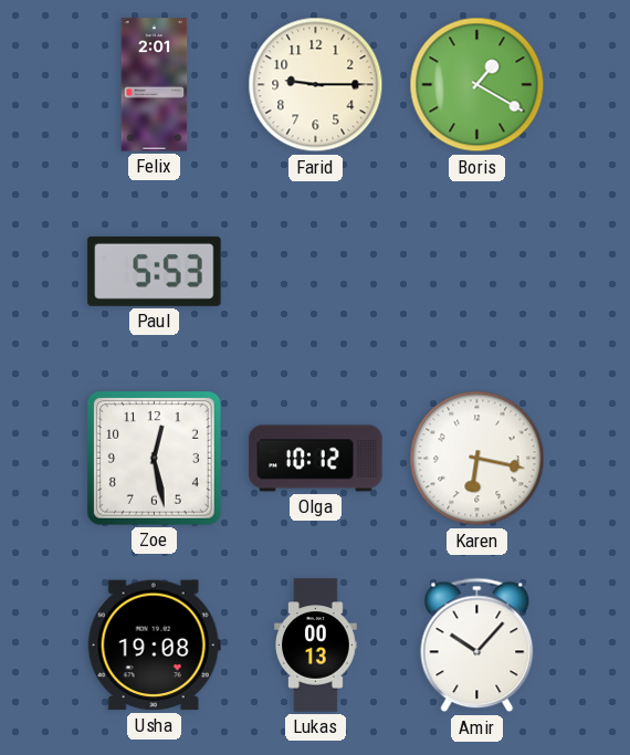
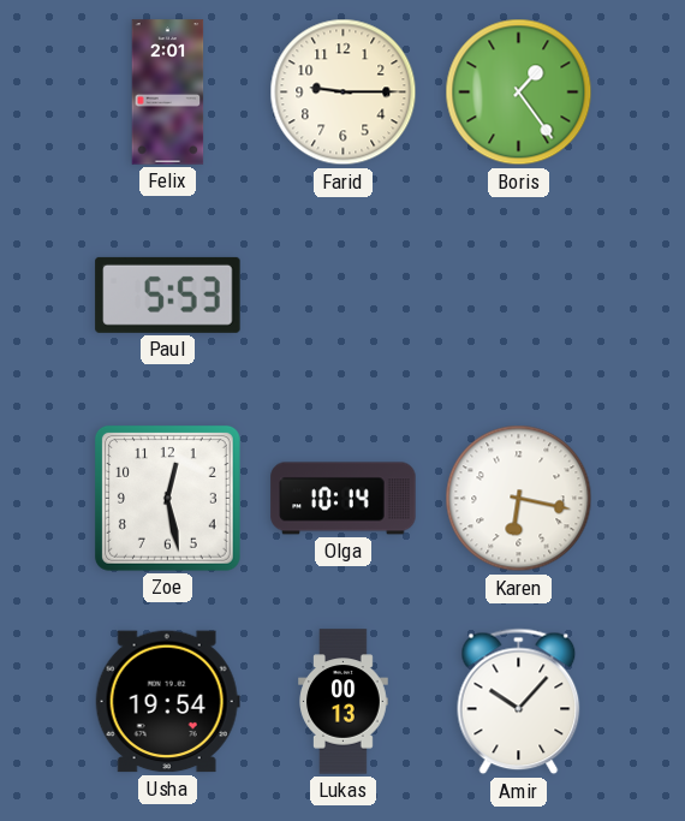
Boris: 1:20 -> 1:24
Olga: 10:12 -> 10:14
Usha: 19:08 -> 19:54
